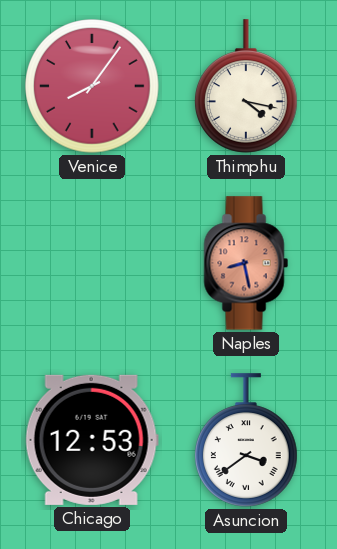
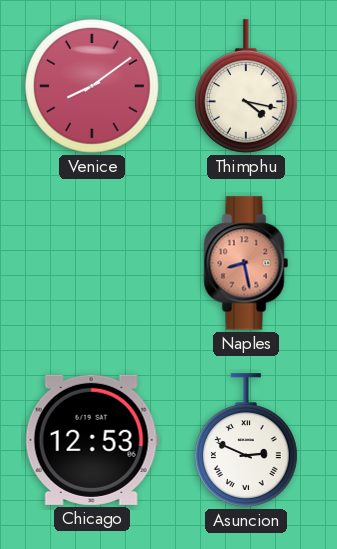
Venice: 8:06 -> 8:09
Asuncion: 3:39 -> 2:49
